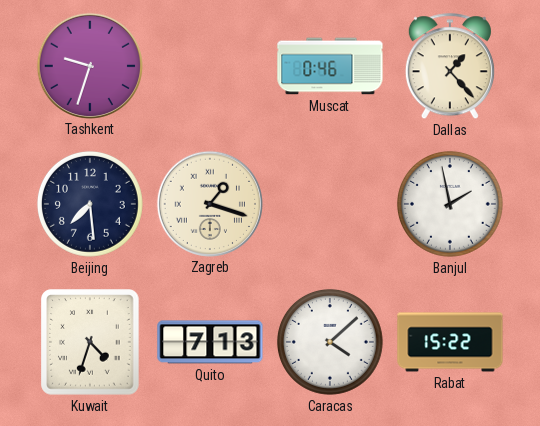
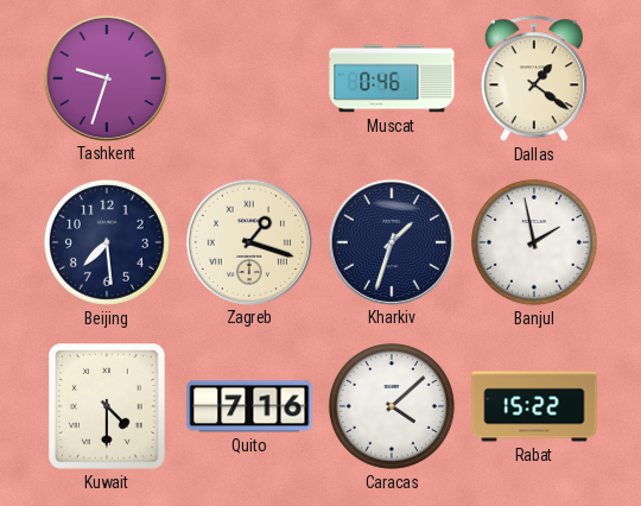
Dallas: 1:23 -> 1:21
Kharkiv: none -> 1:33
Kuwait: 4:33 -> 4:30
Quito: 7:13 -> 7:16
